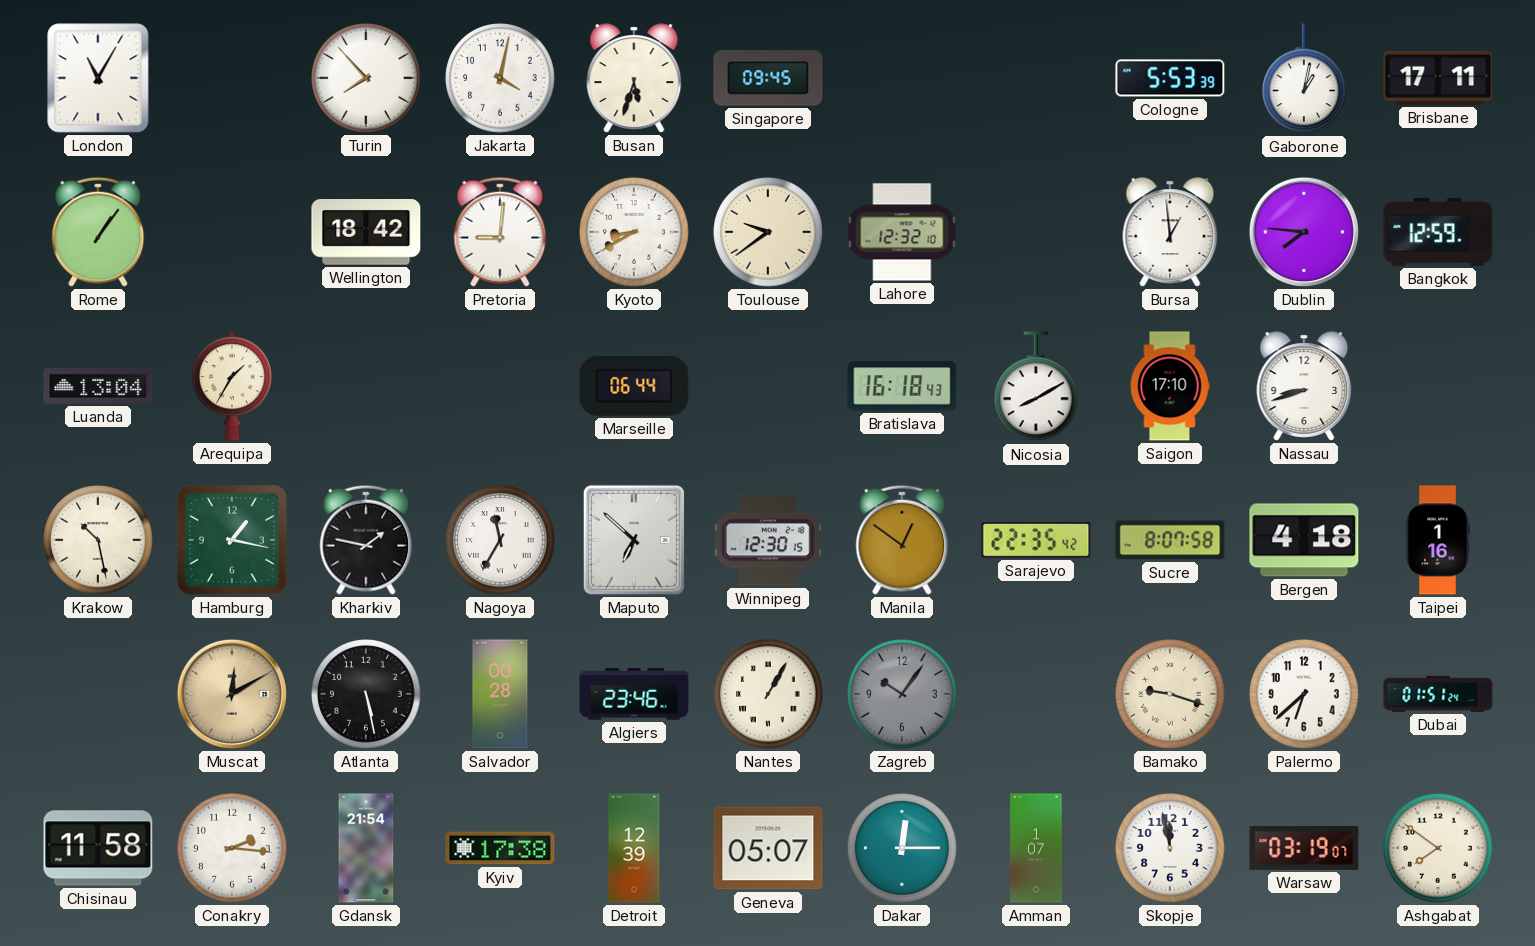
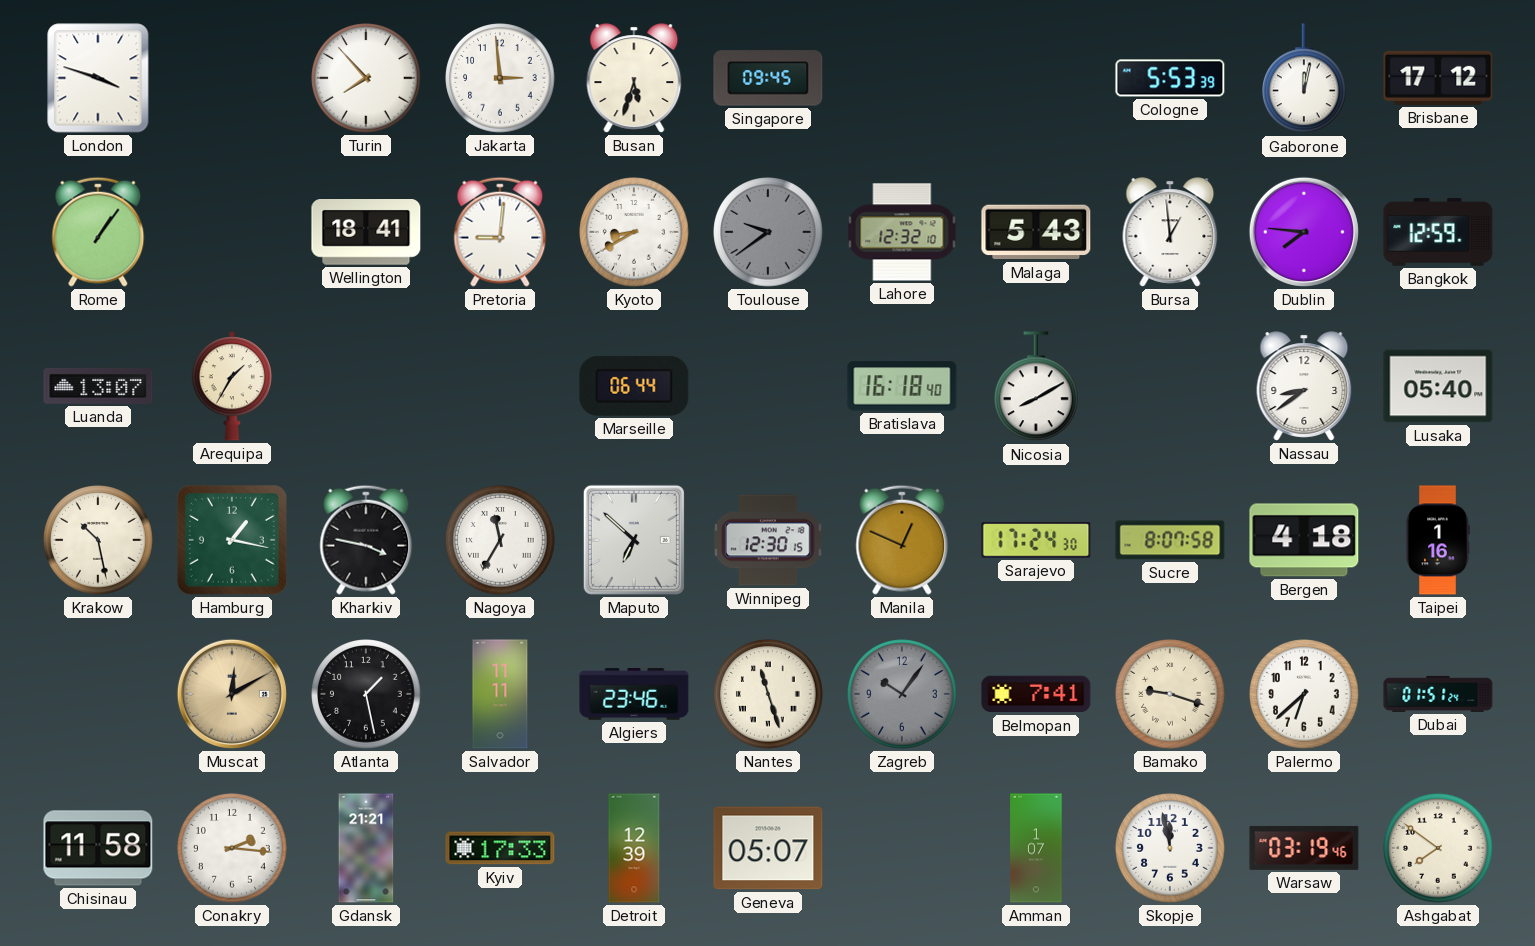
London: 11:05 -> 3:48
Jakarta: 4:02 -> 2:59
Gaborone: 1:02 -> 12:02
Brisbane: 17:11 -> 17:12
Wellington: 18:42 -> 18:41
Toulouse dial: cream -> grey
Malaga: none -> 5:43
Luanda: 13:04 -> 13:07
Bratislava: 16:18:43 -> 16:18:40
Saigon: 17:10 -> none
Nassau: 8:42 -> 8:39
Lusaka: none -> 05:40
Kharkiv: 1:47 -> 3:47
Manila: 12:51 -> 12:49
Sarajevo: 22:35 -> 17:24
Atlanta: 5:28 -> 1:28
Salvador: 00:28 -> 11:11
Nantes: 1:05 -> 11:27
Belmopan: none -> 7:41
Gdansk: 21:54 -> 21:21
Kyiv: 17:38 -> 17:33
Dakar: 12:15 -> none
Warsaw: 03:19:07 -> 03:19:46
